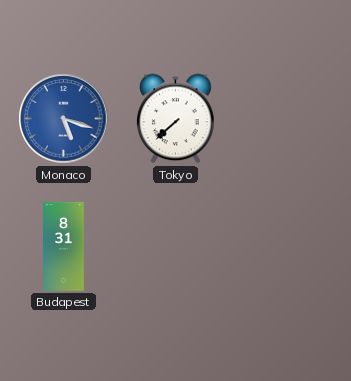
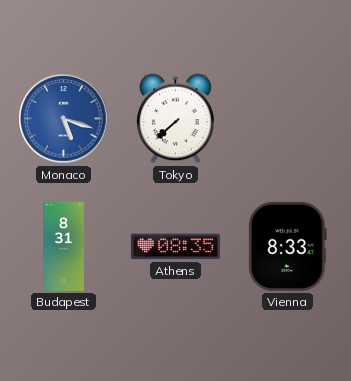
Athens: none -> 08:35
Vienna: none -> 8:33
